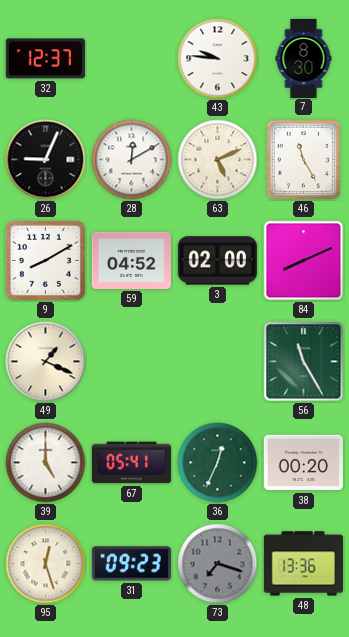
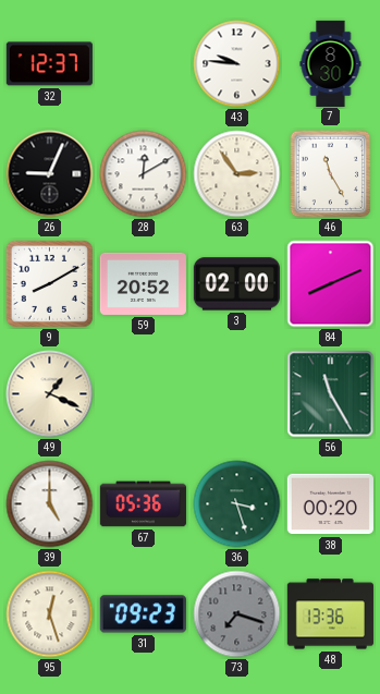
63: 5:11 -> 2:54
59: 04:52 -> 20:52
67: 05:41 -> 05:36
36: 12:34 -> 3:27
